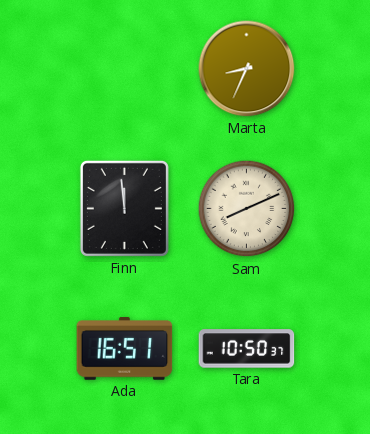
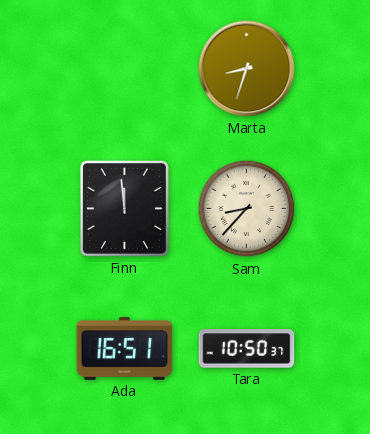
Marta: 8:34 -> 8:33
Sam: 8:11 -> 8:37
